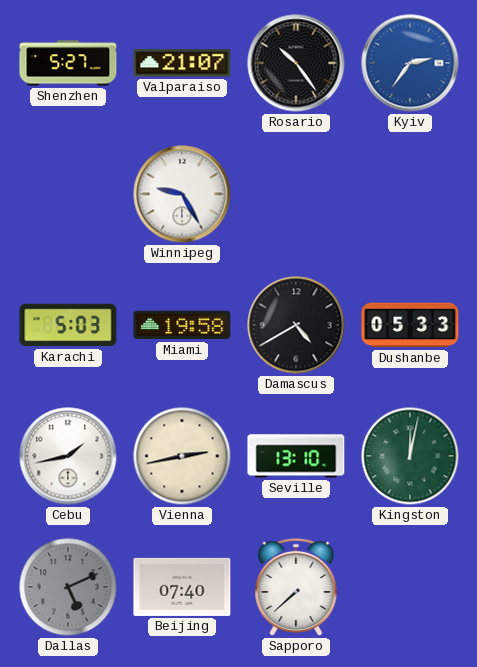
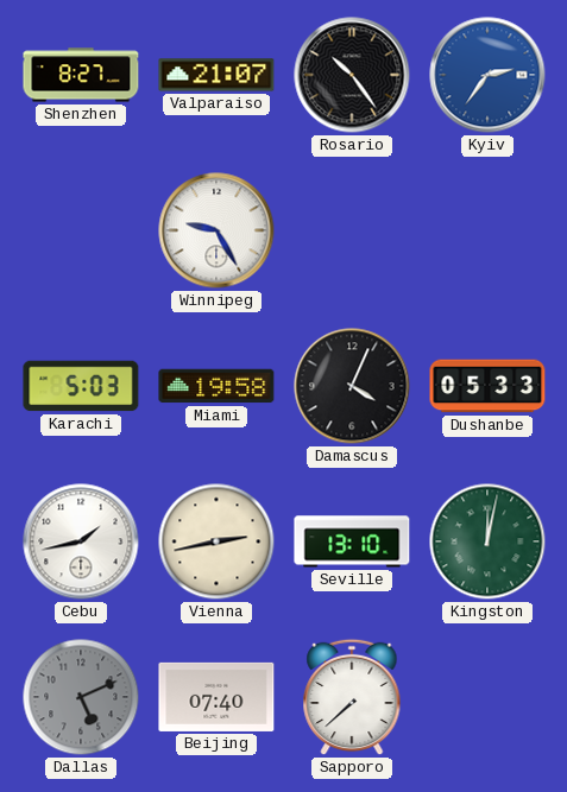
Shenzhen: 5:27 -> 8:27
Damascus: 4:40 -> 4:04
